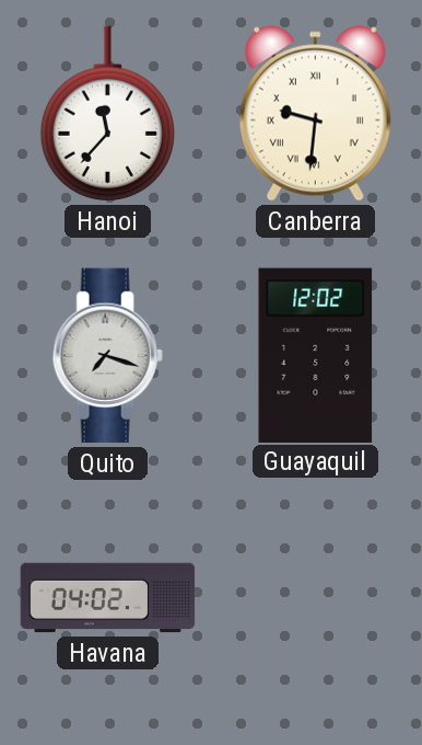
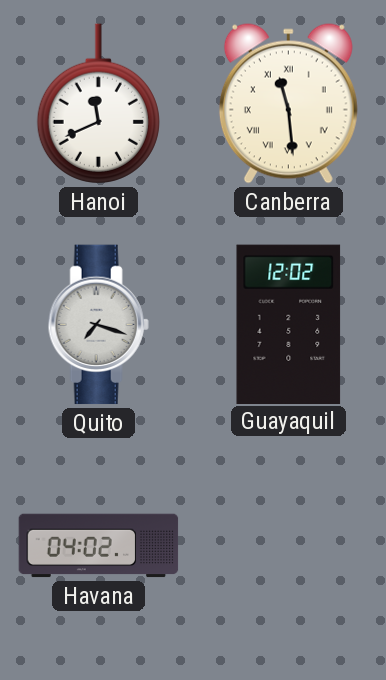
Hanoi: 11:37 -> 11:41
Canberra: 9:31 -> 11:29
